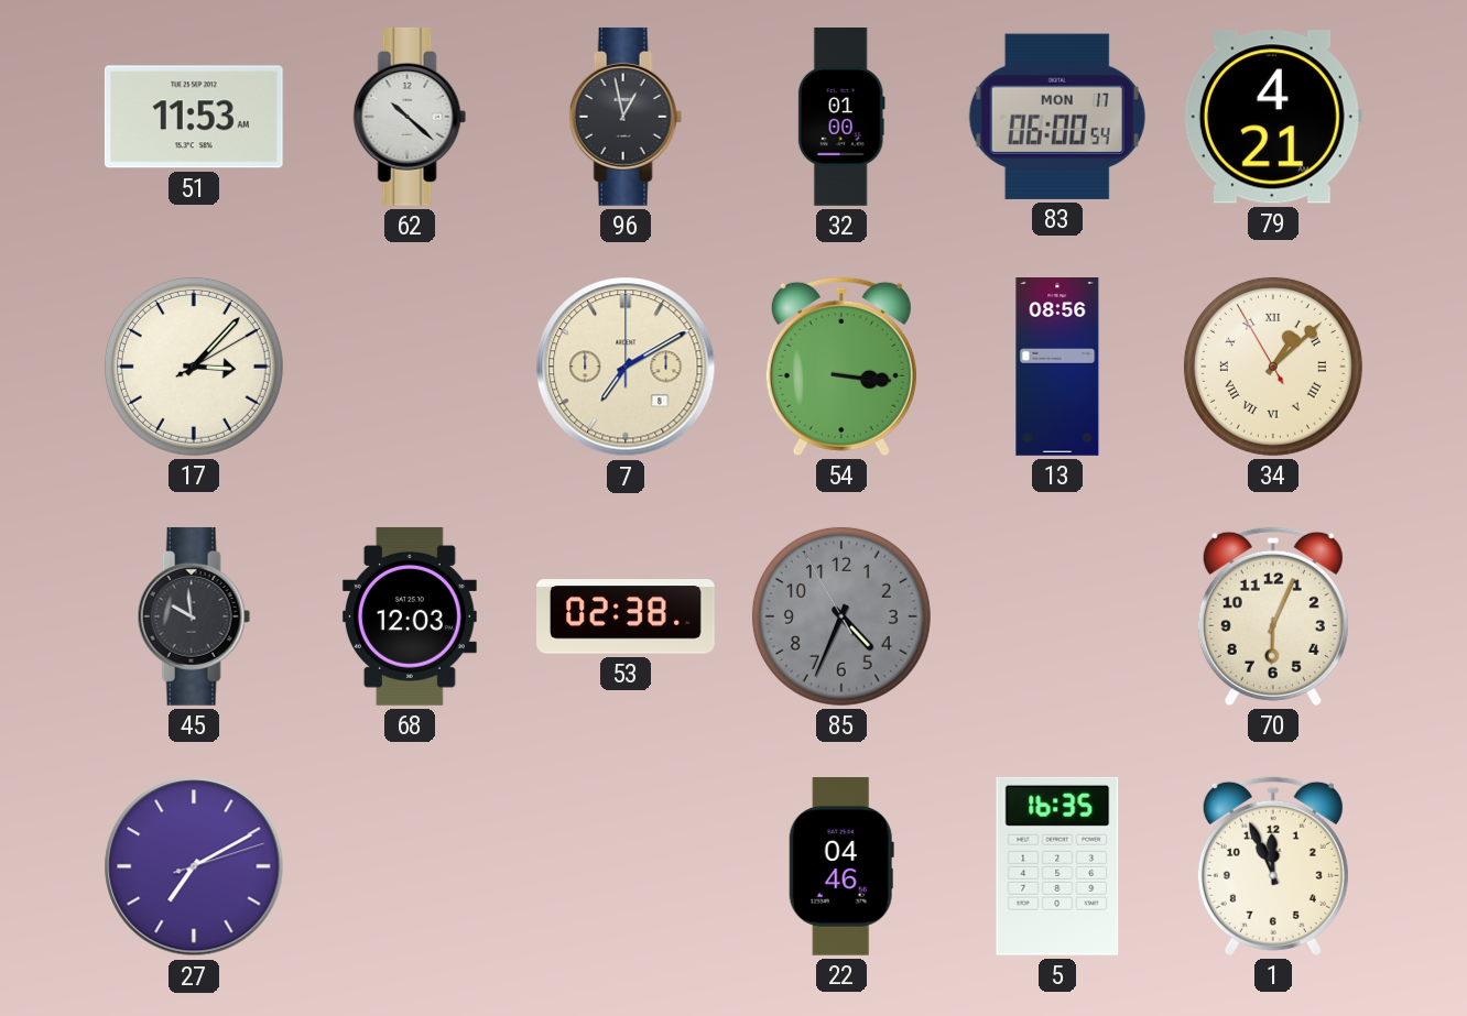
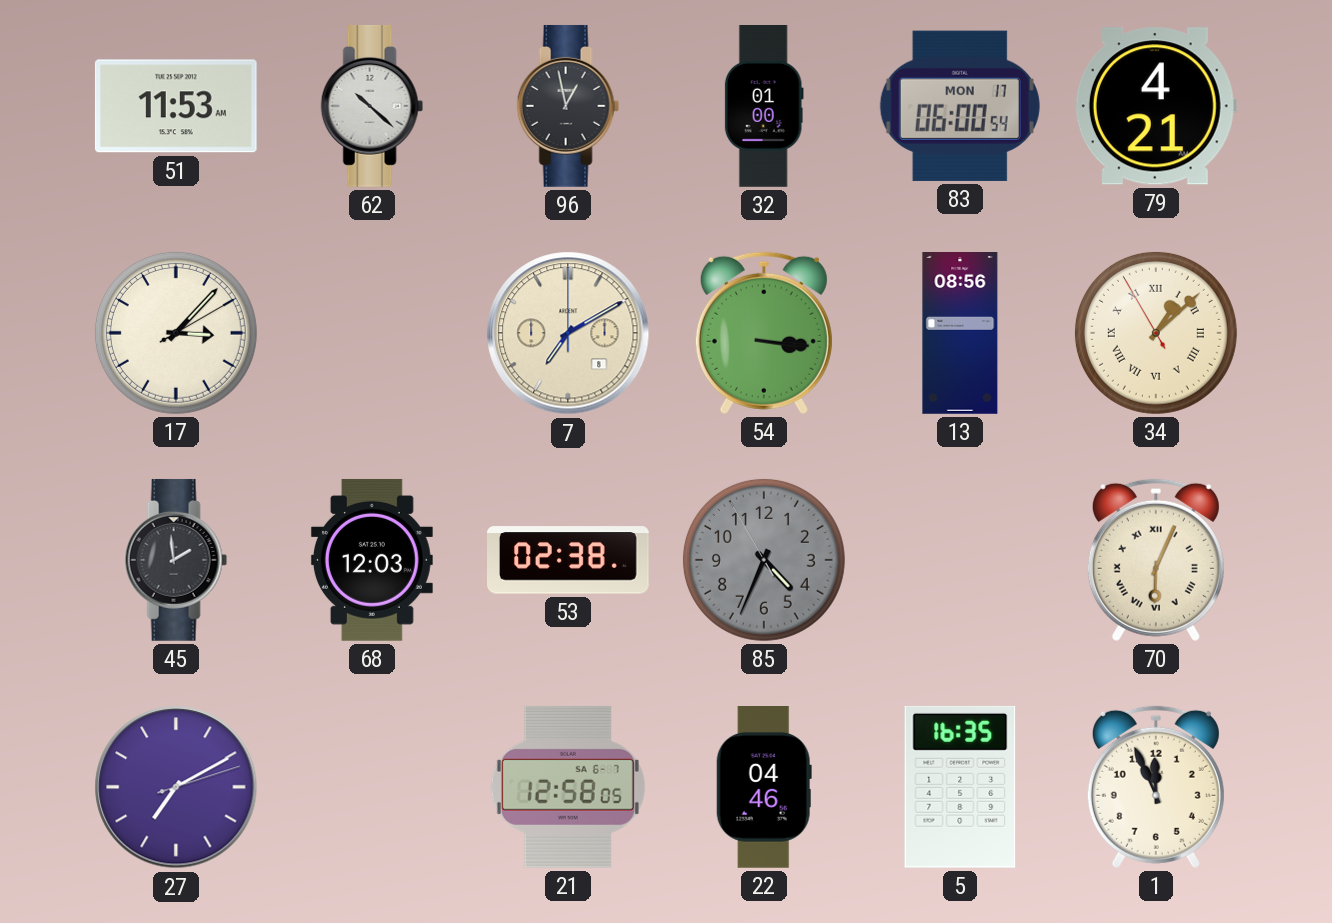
45: 9:59 -> 1:59
70 numerals: Arabic -> Roman
21: none -> 12:58
